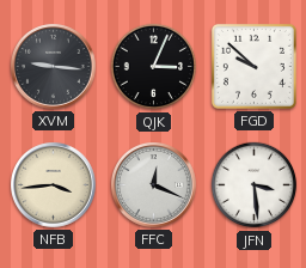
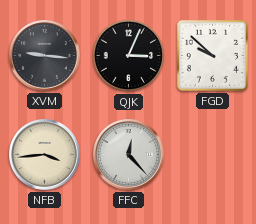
FFC: 12:19 -> 12:23
JFN: 3:29 -> none
